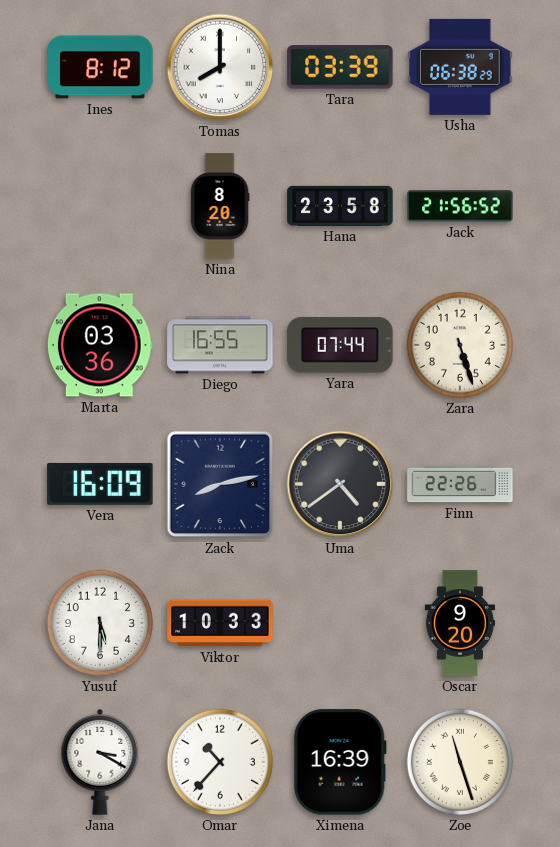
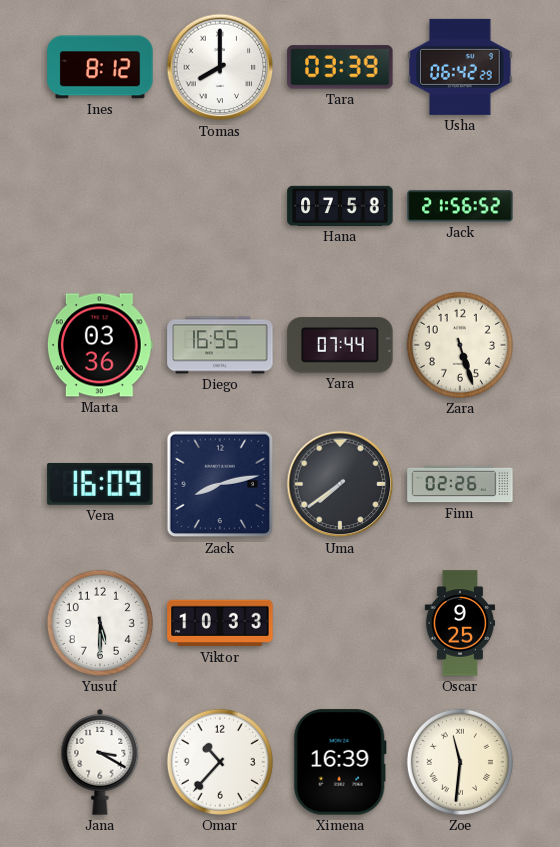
Usha: 06:38 -> 06:42
Nina: 8:20 -> none
Hana: 23:58 -> 07:58
Uma: 4:39 -> 7:39
Finn: 22:26 -> 02:26
Oscar: 9:20 -> 9:25
Zoe: 11:27 -> 11:31
